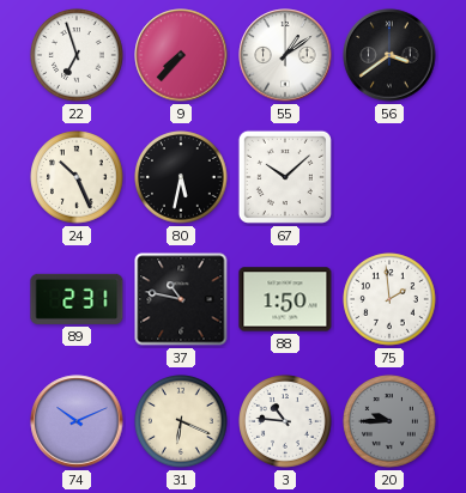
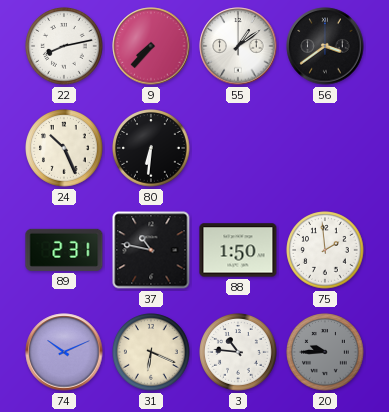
22: 6:57 -> 8:13
80: 5:32 -> 6:31
67: 10:08 -> none
